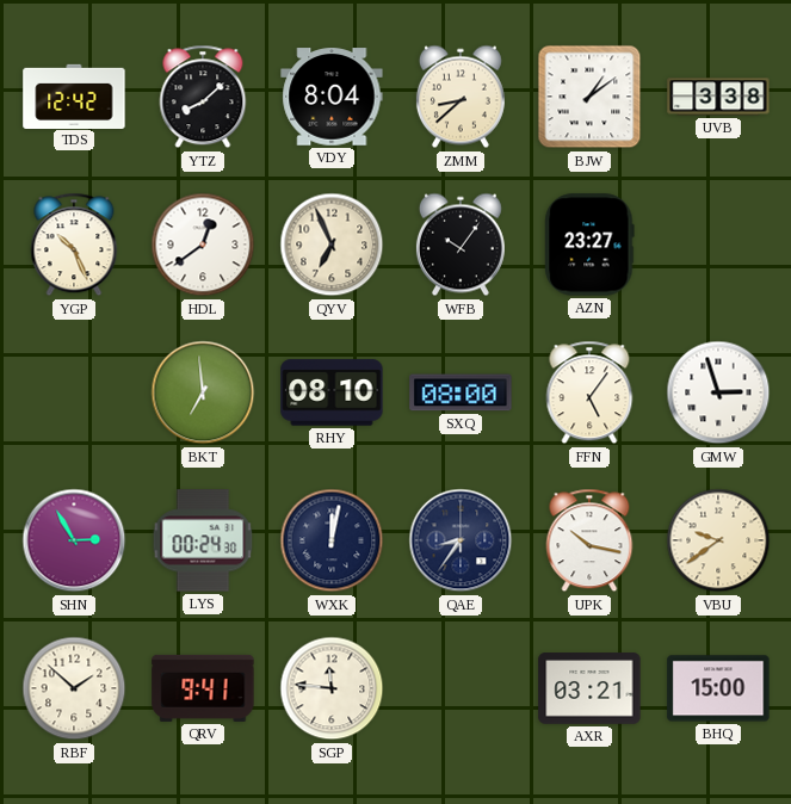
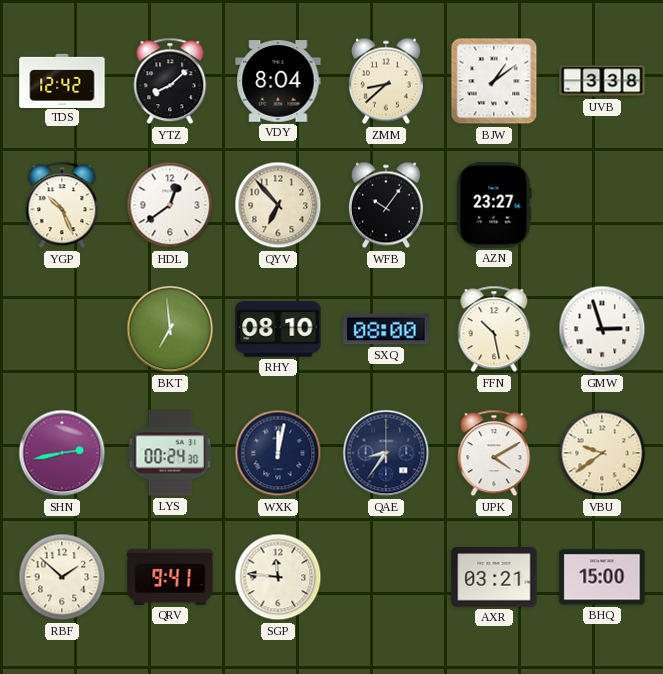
QYV: 6:56 -> 6:53
FFN: 5:06 -> 10:28
SHN: 2:55 -> 2:43
UPK: 10:17 -> 4:10
